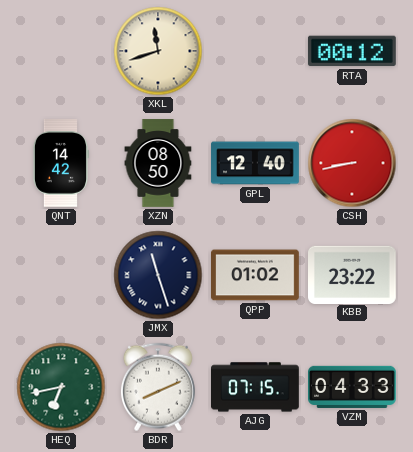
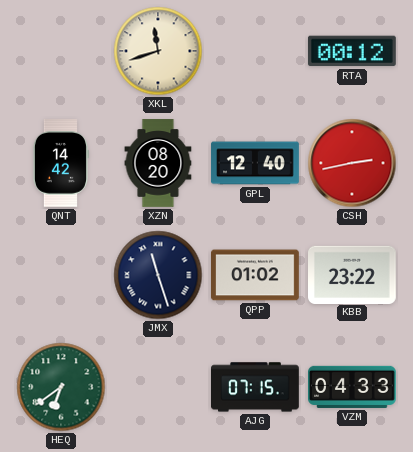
XZN: 08:50 -> 08:20
CSH: 8:43 -> 2:43
HEQ: 6:43 -> 6:39
BDR: 8:11 -> none
